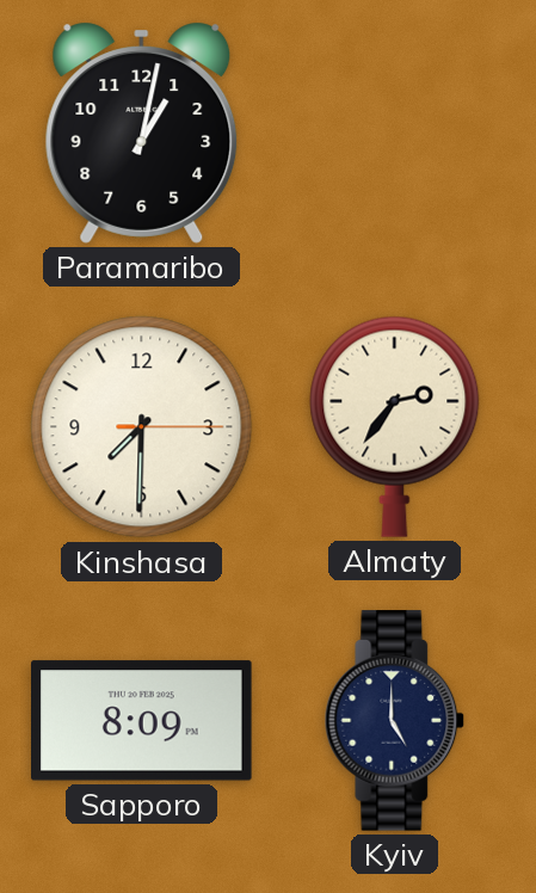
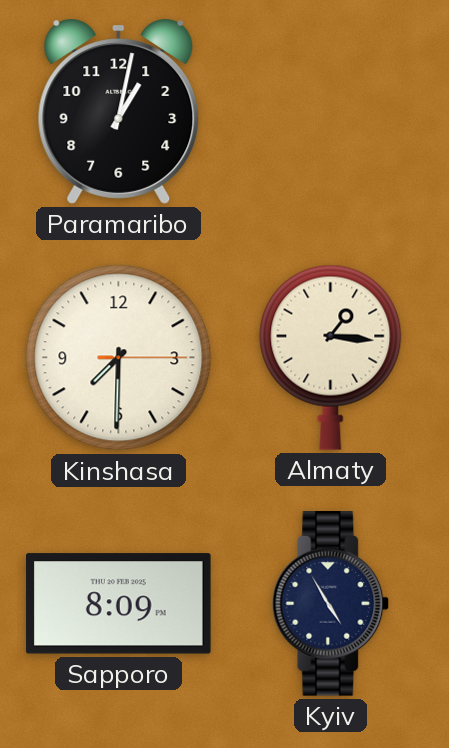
Almaty: 2:36 -> 1:16
Kyiv: 5:00 -> 4:55
